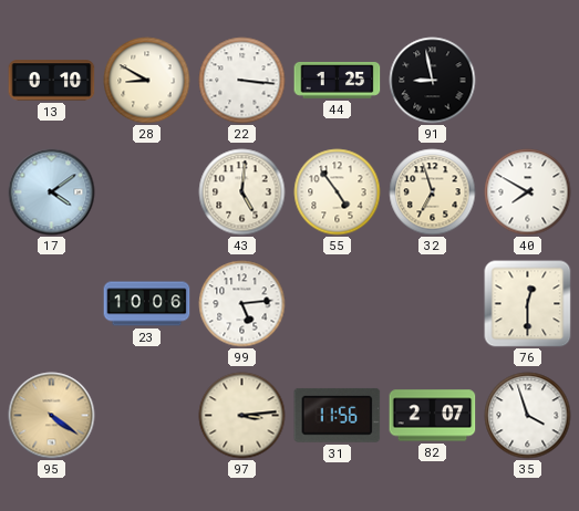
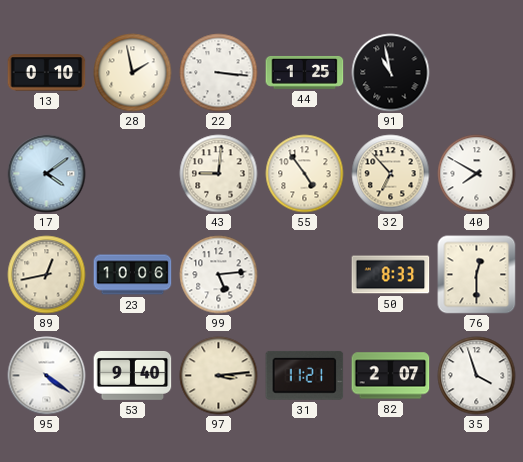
28: 8:50 -> 1:58
91: 8:58 -> 10:58
43: 5:01 -> 9:01
32: 6:57 -> 6:53
89: none -> 12:43
50: none -> 8:33
95 dial: champagne -> white
53: none -> 9:40
31: 11:56 -> 11:21
